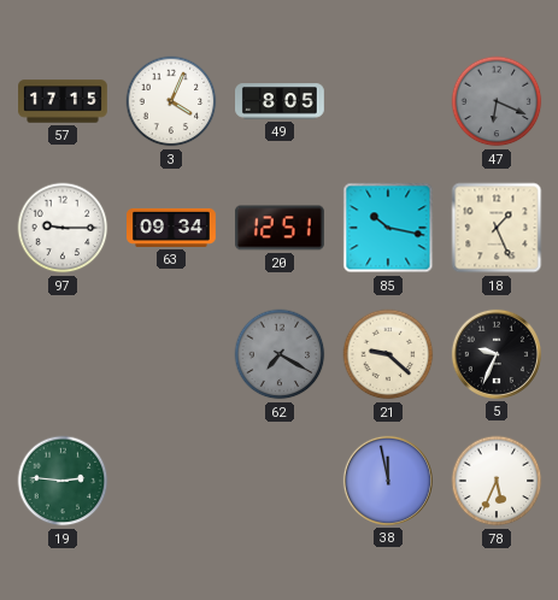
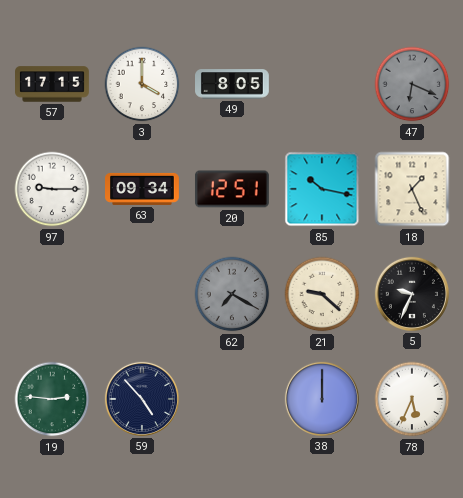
3: 4:04 -> 4:00
59: none -> 4:53
38: 11:58 -> 12:00
